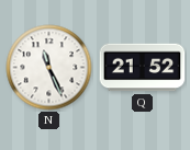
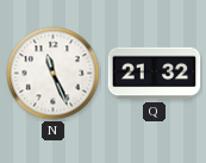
Q: 21:52 -> 21:32
